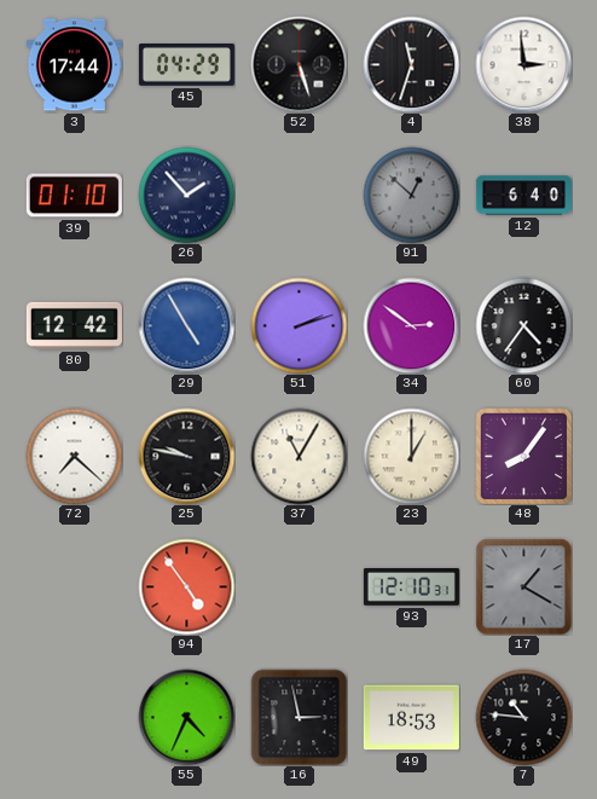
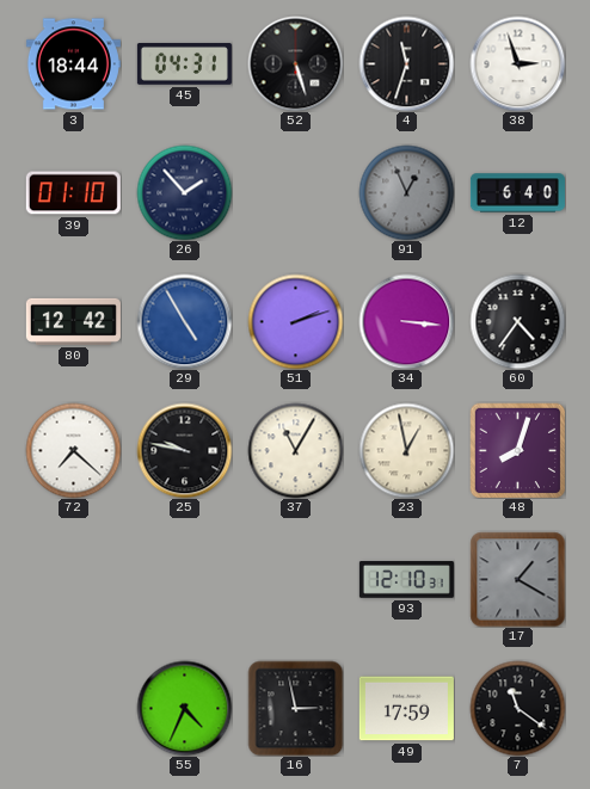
3: 17:44 -> 18:44
45: 04:29 -> 04:31
38: 2:59 -> 2:57
91: 12:52 -> 12:56
34: 2:51 -> 3:16
23: 1:00 -> 12:58
48: 8:06 -> 8:03
94: 4:54 -> none
49: 18:53 -> 17:59
7: 10:46 -> 11:21
